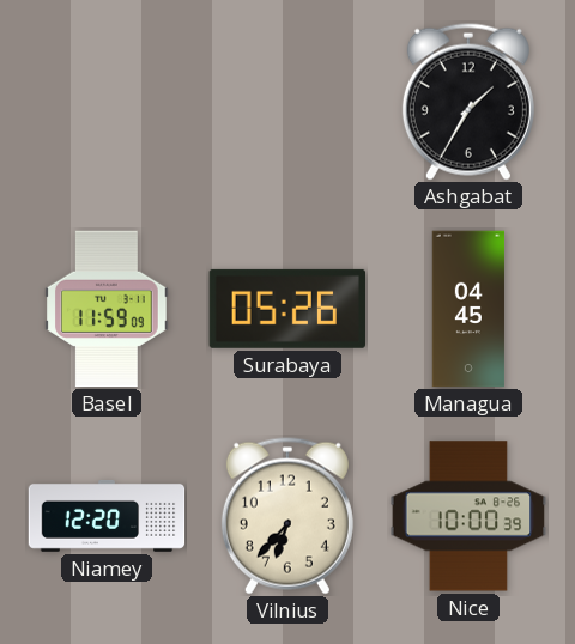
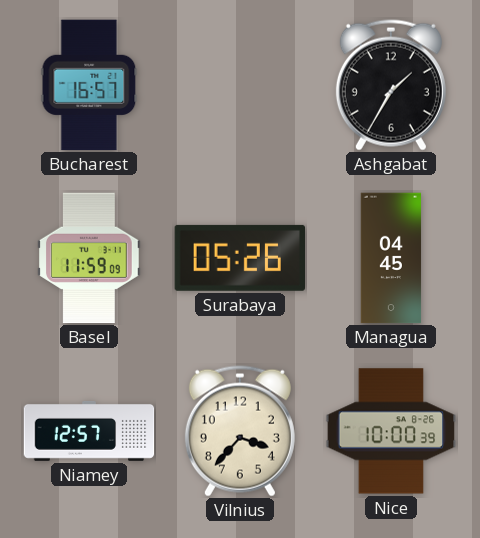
Bucharest: none -> 16:57
Niamey: 12:20 -> 12:57
Vilnius: 6:37 -> 3:37
